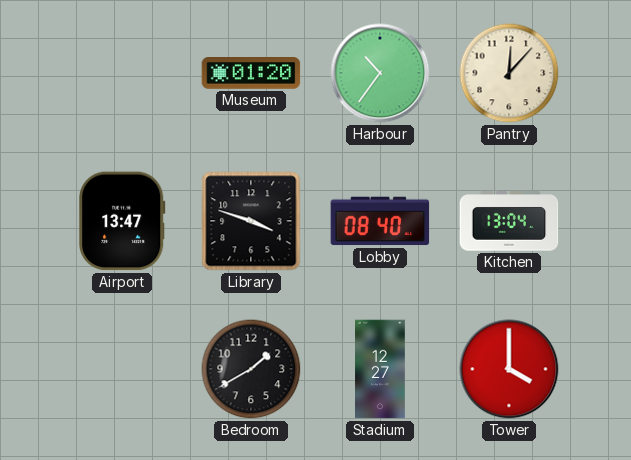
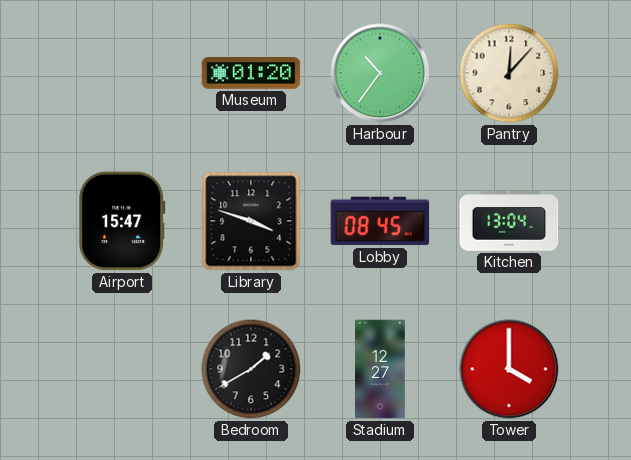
Airport: 13:47 -> 15:47
Lobby: 08:40 -> 08:45
